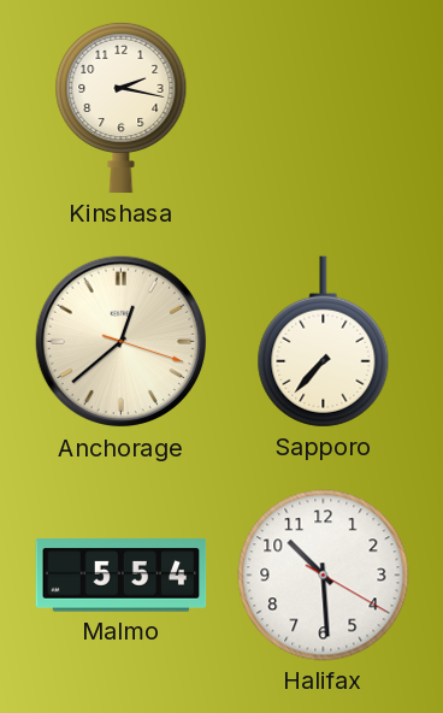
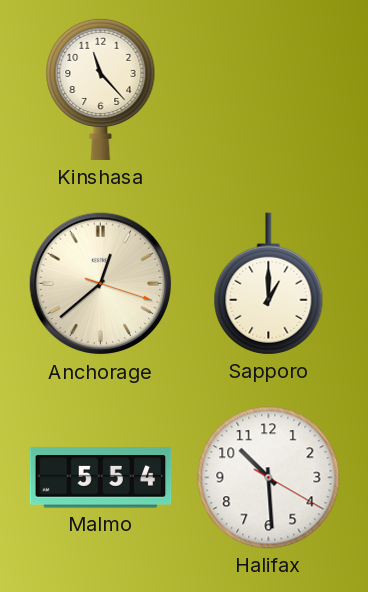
Kinshasa: 2:17 -> 11:23
Sapporo: 7:37 -> 1:00
